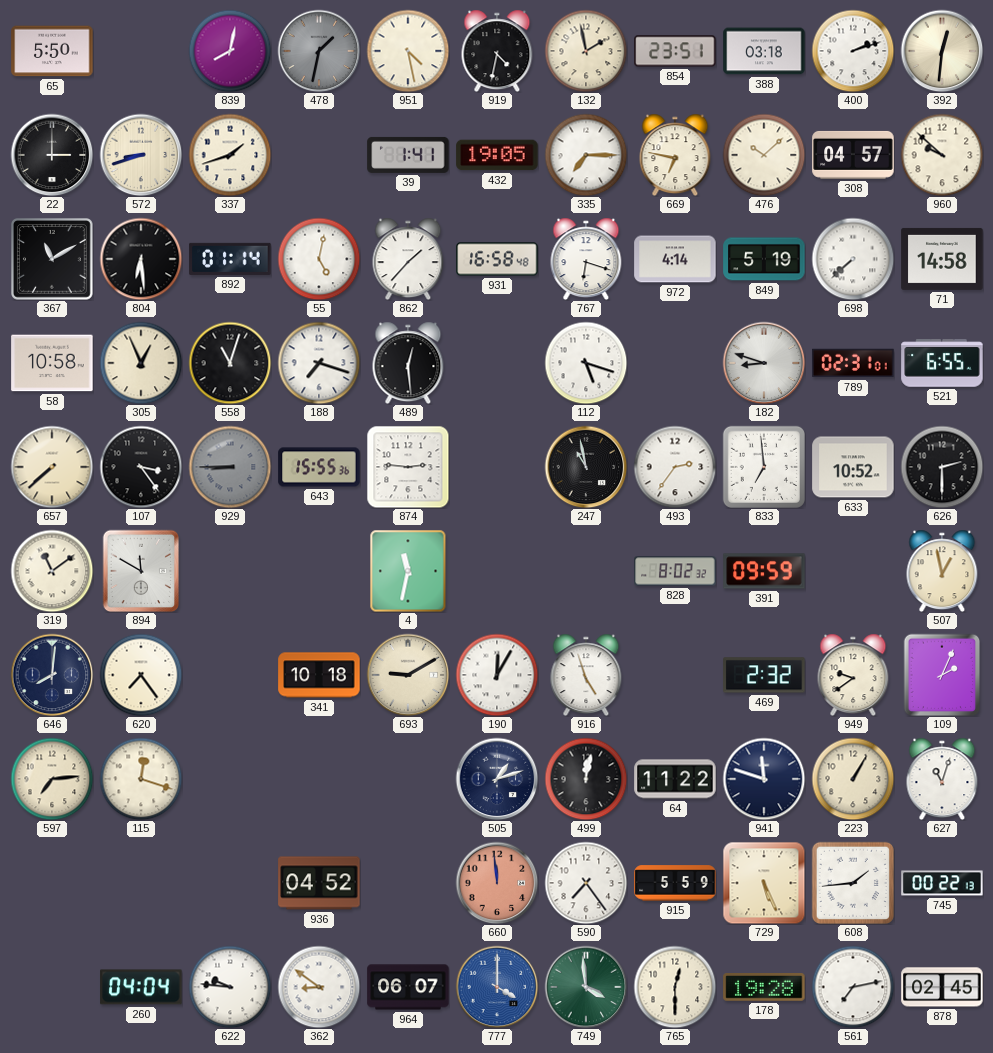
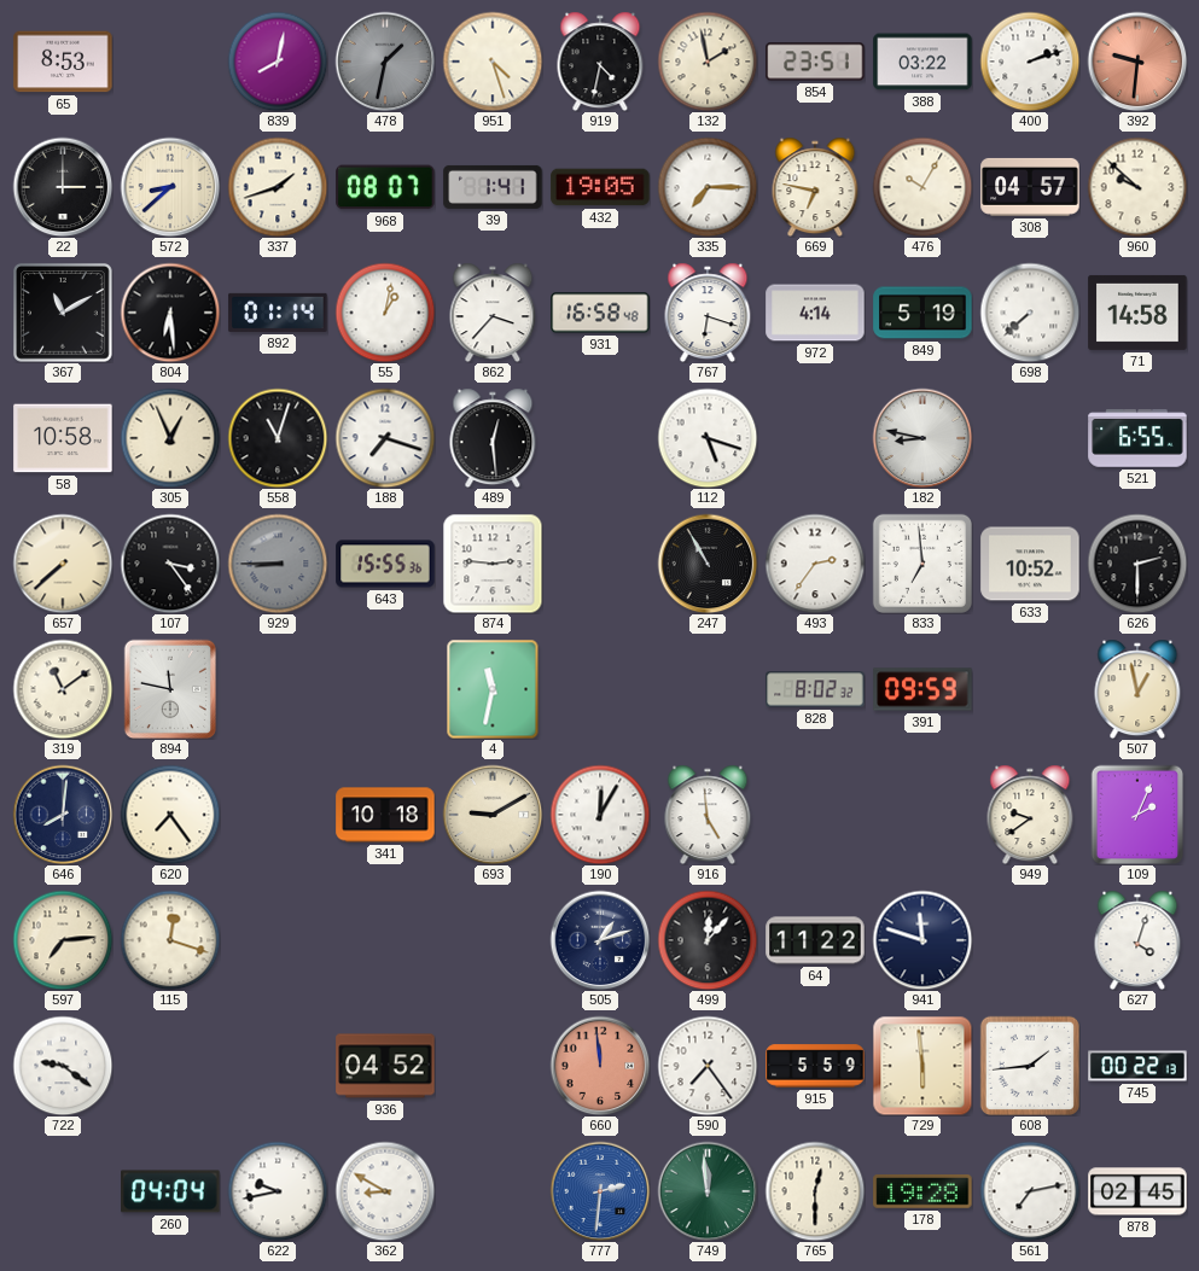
65: 5:50 -> 8:53
951: 4:28 -> 4:27
388: 03:18 -> 03:22
392: 12:31 -> 9:31
392 dial: cream -> salmon
572: 8:42 -> 8:38
968: none -> 08:07
476: 10:08 -> 10:05
55: 5:02 -> 1:02
862: 1:37 -> 3:37
182: 8:48 -> 8:47
789: 02:31 -> none
247: 10:58 -> 10:55
894: 11:50 -> 11:47
916: 4:57 -> 4:59
469: 2:32 -> none
499: 12:02 -> 12:07
223: 1:05 -> none
627: 11:03 -> 4:03
722: none -> 9:21
729: 5:26 -> 5:59
622: 9:46 -> 9:43
362: 8:51 -> 8:50
964: 06:07 -> none
777: 4:00 -> 2:31
749: 3:59 -> 11:59
